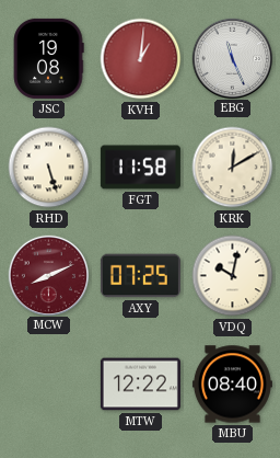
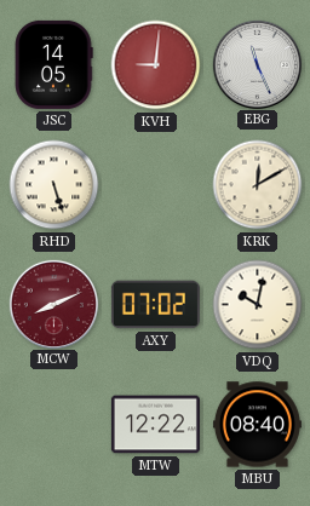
JSC: 19:08 -> 14:05
KVH: 1:01 -> 9:01
FGT: 11:58 -> none
AXY: 07:25 -> 07:02
